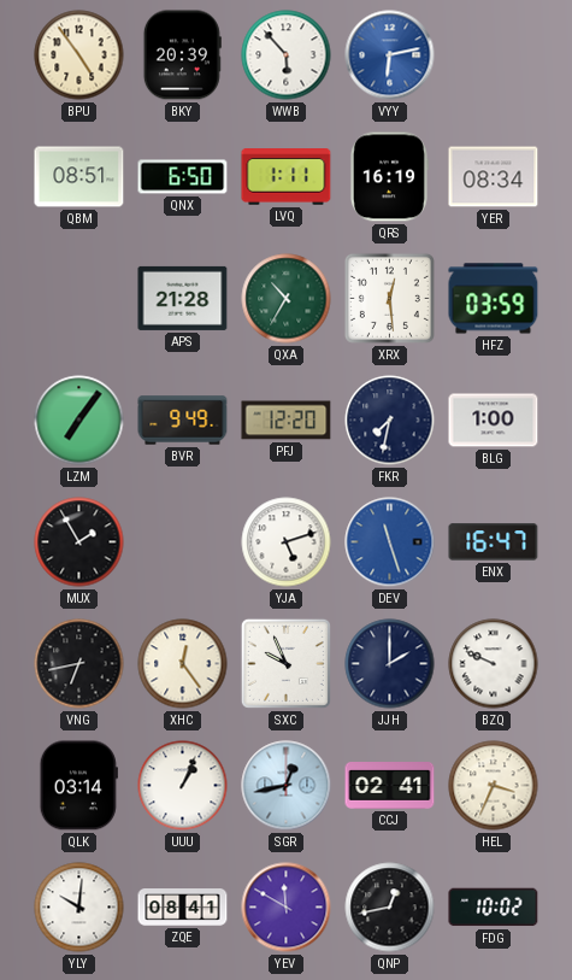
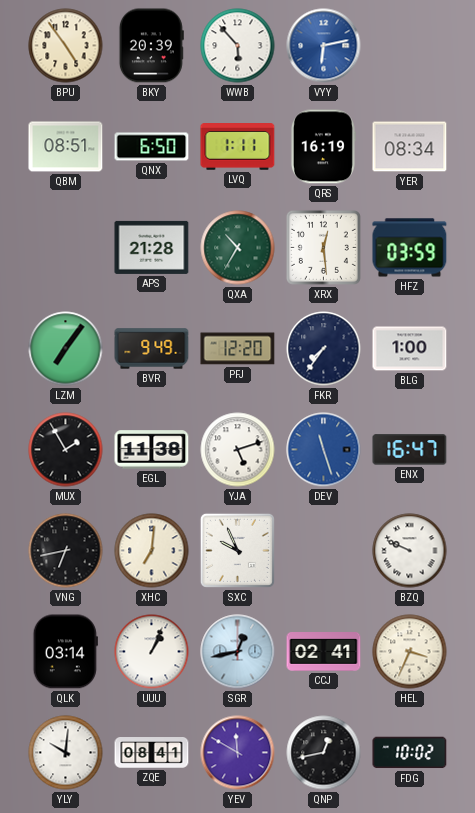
FKR: 7:32 -> 7:36
EGL: none -> 11:38
XHC: 12:24 -> 7:01
JJH: 2:00 -> none
